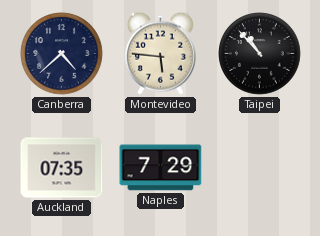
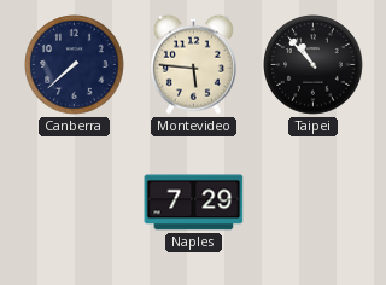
Canberra: 4:38 -> 7:38
Auckland: 07:35 -> none
